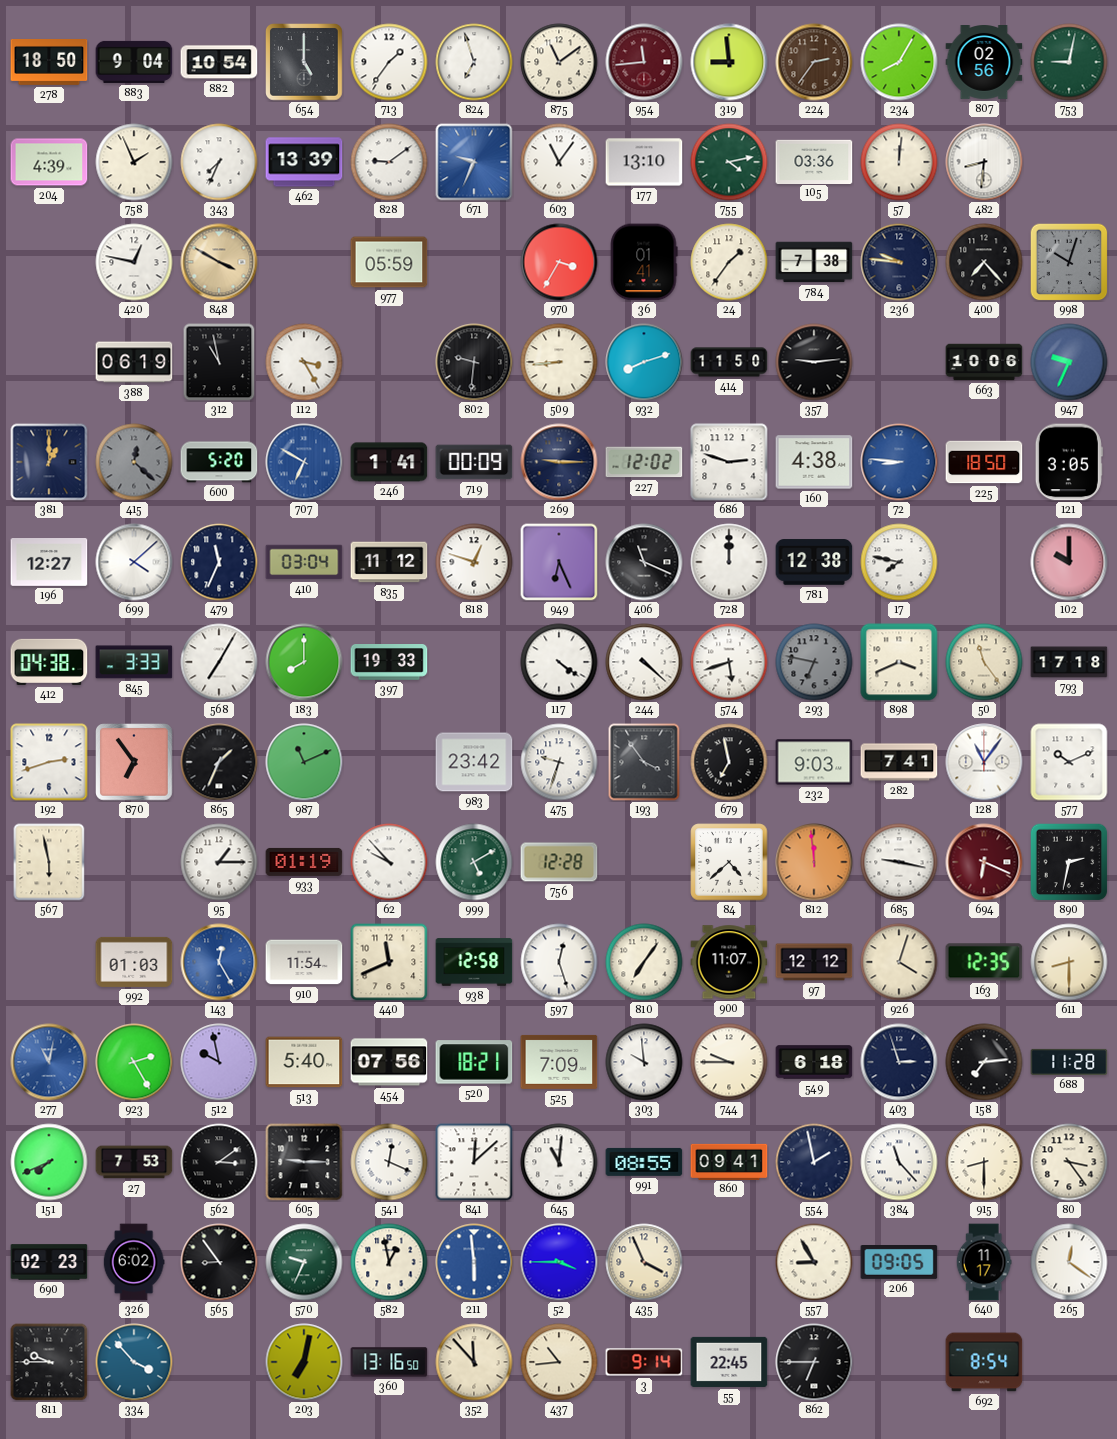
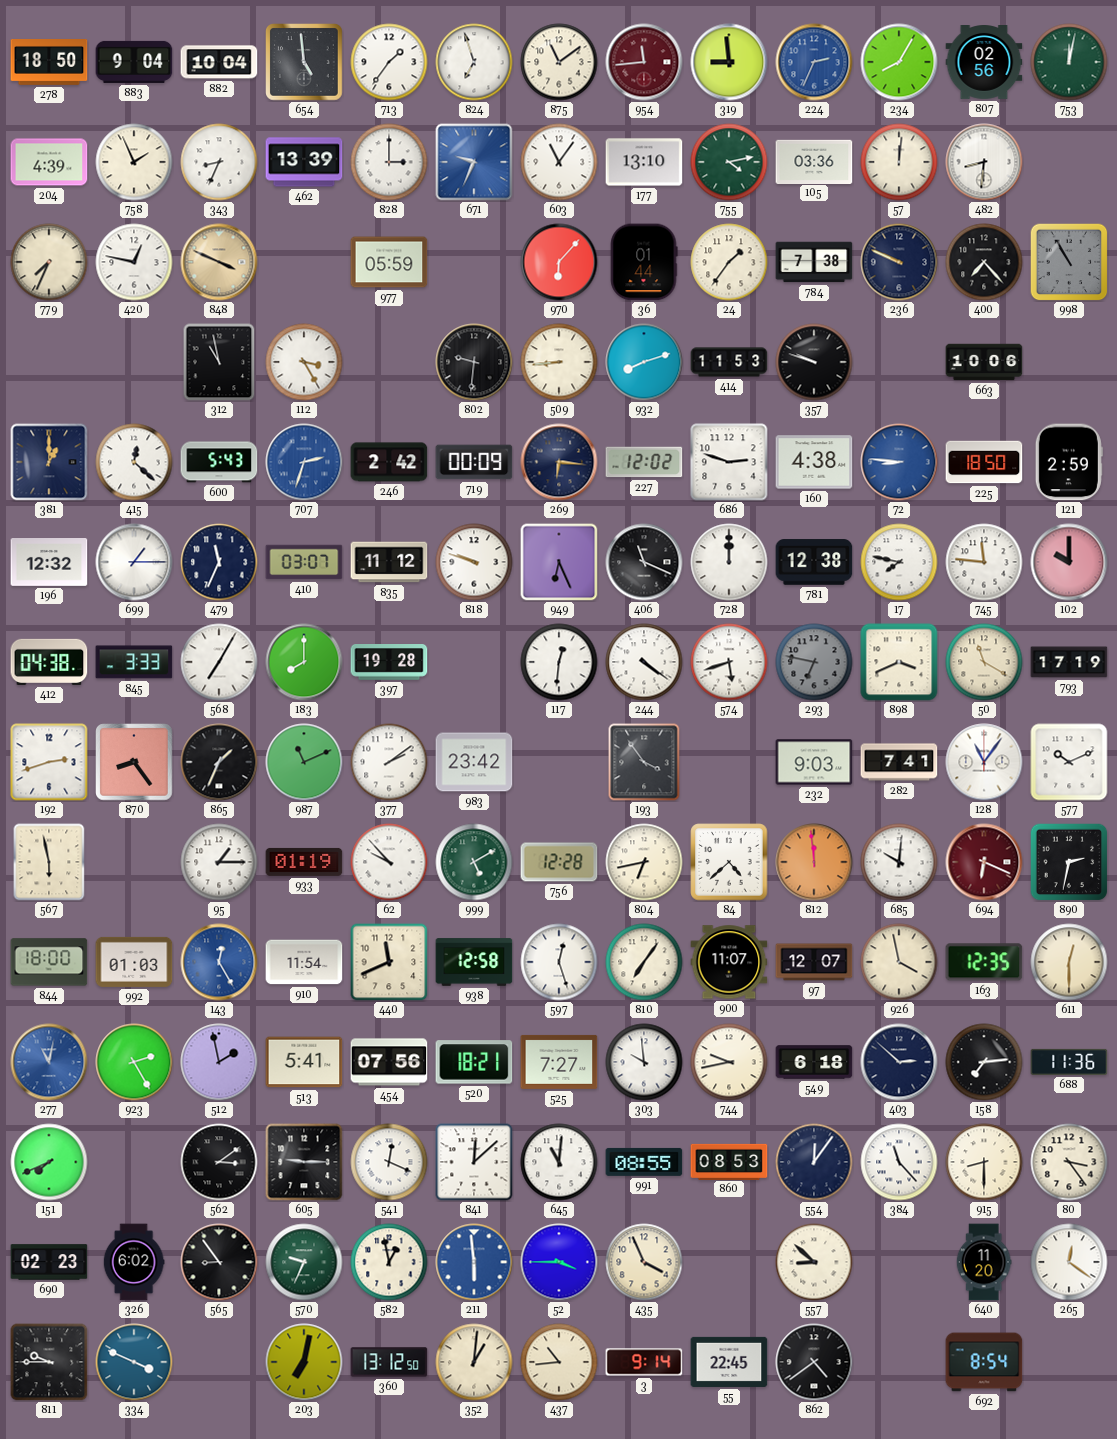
882: 10:54 -> 10:04
654: 5:00 -> 4:59
224: 2:36 -> 2:34
224 dial: brown -> blue
753: 9:02 -> 12:02
343: 7:34 -> 8:34
828: 9:09 -> 3:00
779: none -> 7:34
848: 3:50 -> 3:49
970: 3:35 -> 6:07
36: 01:41 -> 01:44
236: 9:46 -> 9:49
998: 10:03 -> 10:55
388: 06:19 -> none
414: 11:50 -> 11:53
357: 9:14 -> 9:48
947: 9:34 -> none
415 dial: grey -> white
600: 5:20 -> 5:43
707: 6:50 -> 2:33
246: 1:41 -> 2:42
269: 9:15 -> 6:16
121: 3:05 -> 2:59
196: 12:27 -> 12:32
699: 4:08 -> 1:15
410: 03:04 -> 03:07
818: 12:48 -> 9:48
745: none -> 11:46
397: 19:33 -> 19:28
117: 4:21 -> 12:31
244: 4:22 -> 4:21
50: 11:24 -> 11:20
793: 17:18 -> 17:19
870: 6:54 -> 8:24
377: none -> 2:09
475: 9:33 -> none
679: 6:58 -> none
804: none -> 6:43
685: 9:17 -> 10:01
844: none -> 18:00
97: 12:12 -> 12:07
926: 4:03 -> 3:58
611: 8:30 -> 12:30
512: 9:58 -> 1:58
513: 5:40 -> 5:41
525: 7:09 -> 7:27
744: 9:45 -> 9:43
403: 2:57 -> 2:52
688: 11:28 -> 11:36
27: 7:53 -> none
860: 09:41 -> 08:53
554: 1:58 -> 12:06
557: 8:55 -> 8:52
206: 09:05 -> none
640: 11:17 -> 11:20
334: 3:53 -> 3:49
360: 13:16 -> 13:12
352: 11:53 -> 1:01
862: 6:45 -> 4:39
